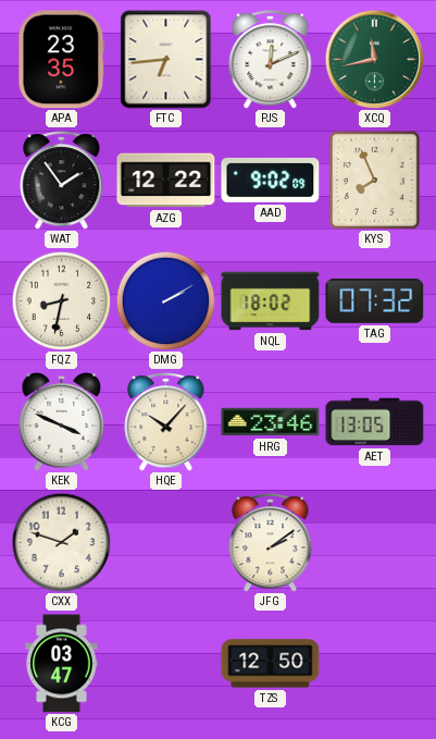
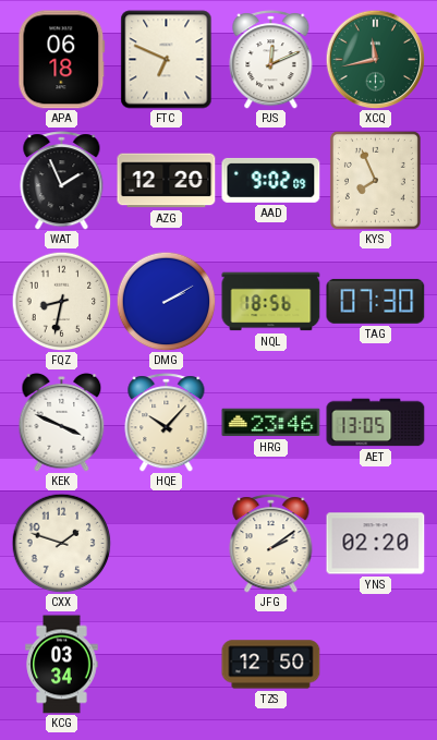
APA: 23:35 -> 06:18
FTC: 6:44 -> 6:49
WAT: 1:54 -> 1:56
AZG: 12:22 -> 12:20
NQL: 18:02 -> 18:56
TAG: 07:32 -> 07:30
YNS: none -> 02:20
KCG: 03:47 -> 03:34
